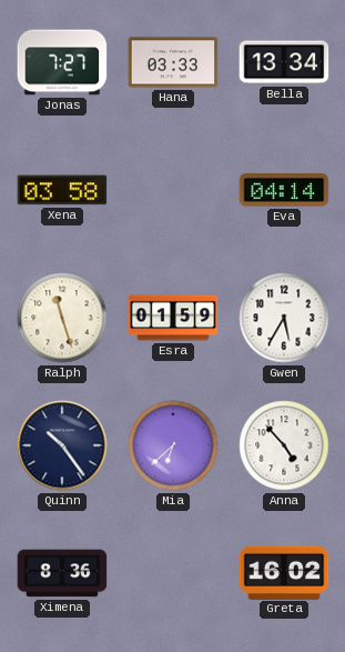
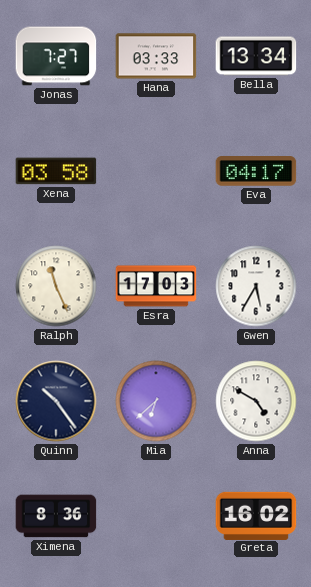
Eva: 04:14 -> 04:17
Ralph: 11:27 -> 11:26
Esra: 01:59 -> 17:03
Anna: 4:53 -> 4:50
